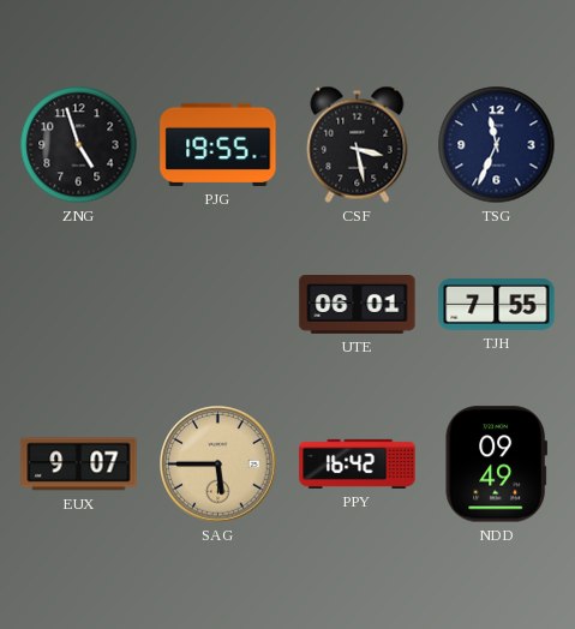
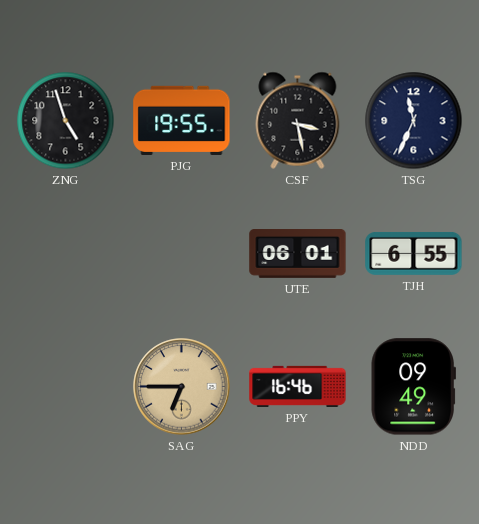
TJH: 7:55 -> 6:55
EUX: 9:07 -> none
SAG: 5:45 -> 6:45
PPY: 16:42 -> 16:46
